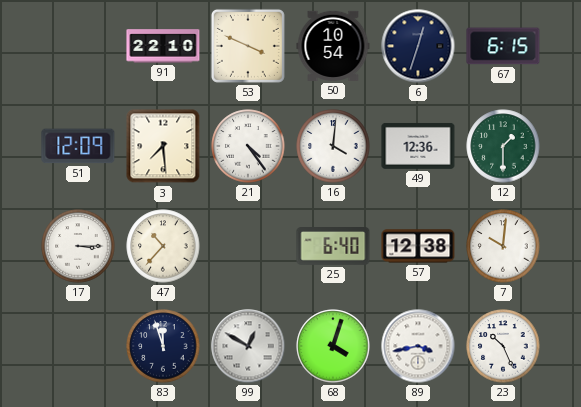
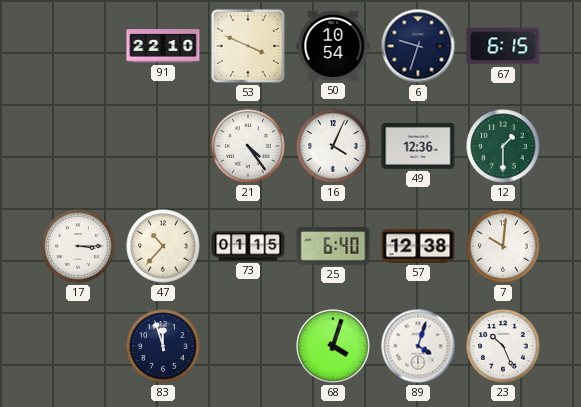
6: 12:33 -> 9:33
51: 12:09 -> none
3: 7:29 -> none
16: 4:01 -> 4:04
73: none -> 01:15
99: 12:50 -> none
89: 3:43 -> 4:03
